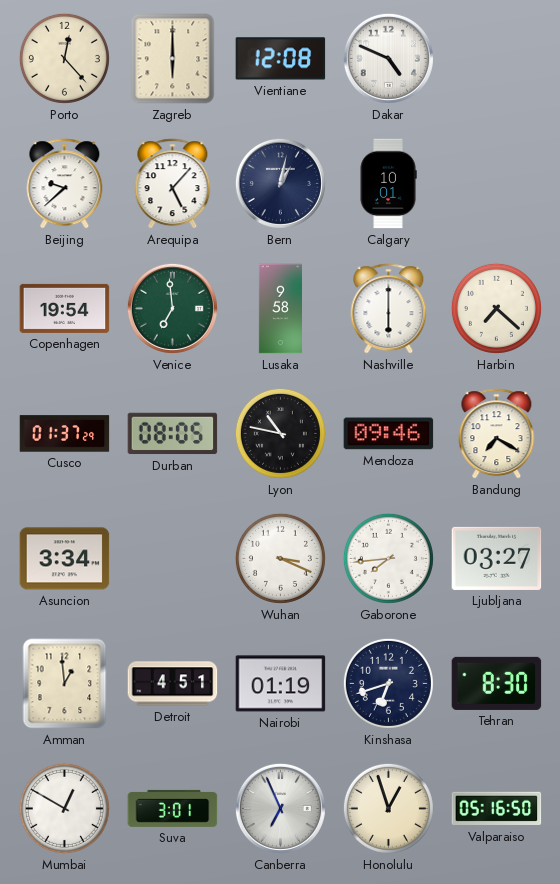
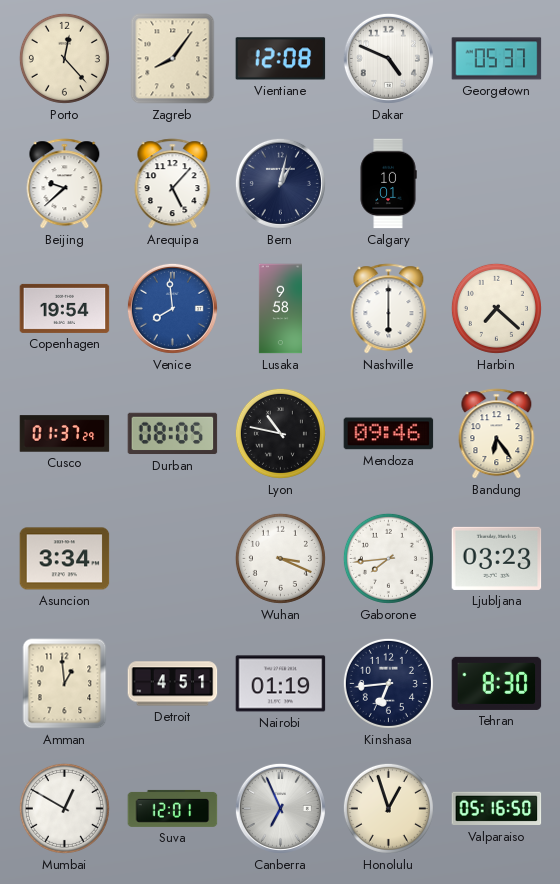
Zagreb: 6:00 -> 8:06
Georgetown: none -> 05:37
Venice: 6:59 -> 7:59
Venice dial: green -> blue
Bandung: 7:20 -> 6:24
Ljubljana: 03:27 -> 03:23
Kinshasa: 6:42 -> 6:44
Suva: 3:01 -> 12:01
